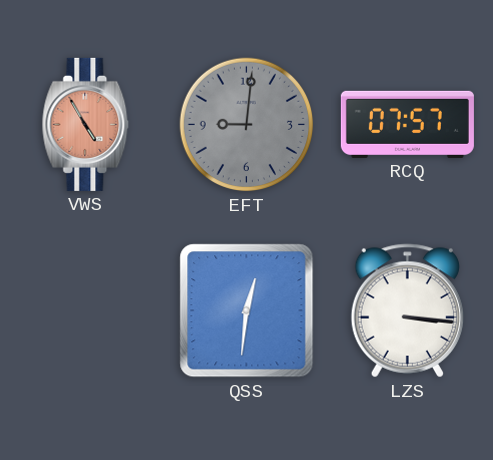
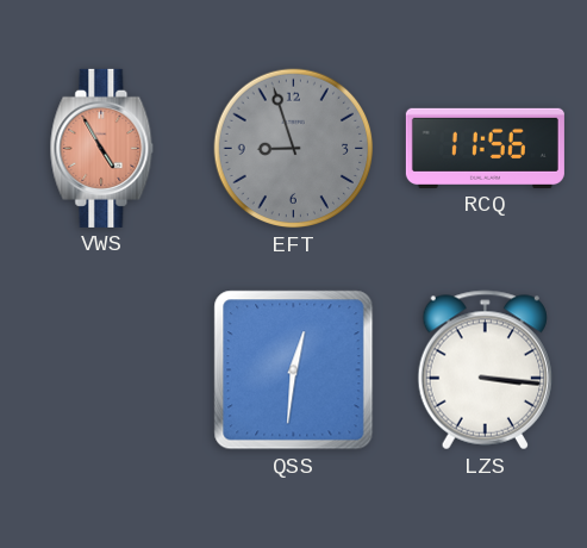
EFT: 9:01 -> 8:57
RCQ: 07:57 -> 11:56
